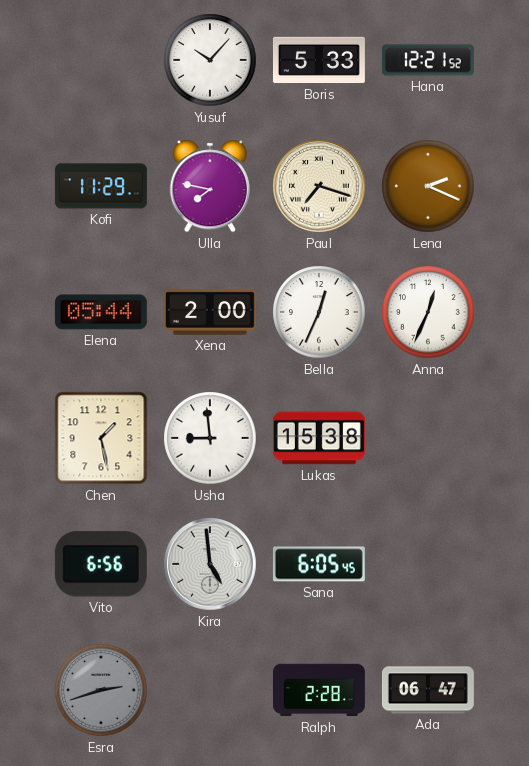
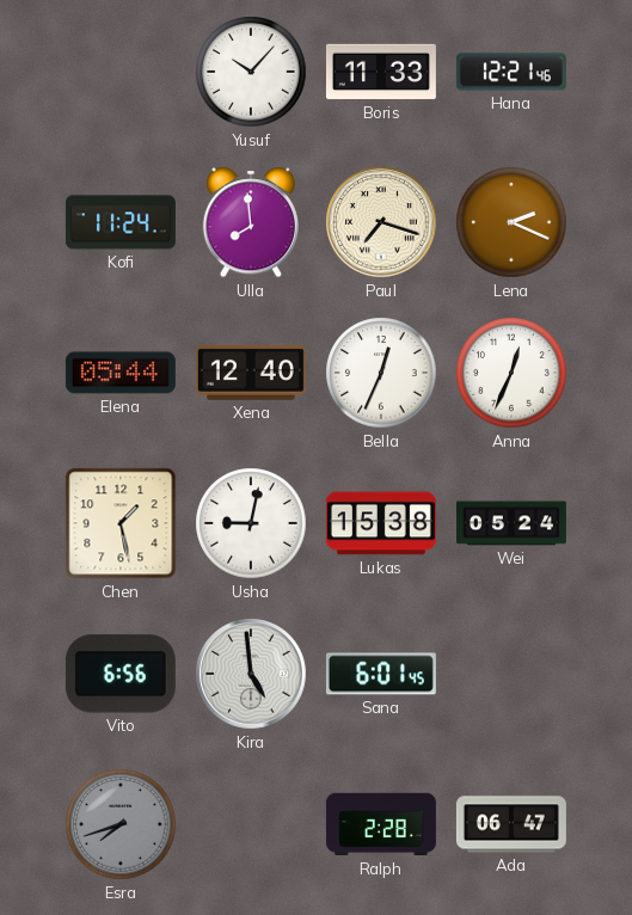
Boris: 5:33 -> 11:33
Hana: 12:21:52 -> 12:21:46
Kofi: 11:29 -> 11:24
Ulla: 7:47 -> 7:59
Xena: 2:00 -> 12:40
Usha: 8:59 -> 9:02
Wei: none -> 05:24
Sana: 6:05 -> 6:01
Esra: 2:42 -> 7:42
